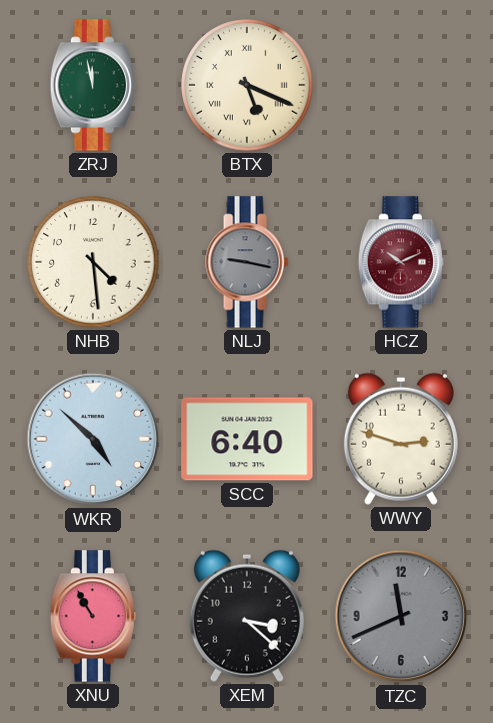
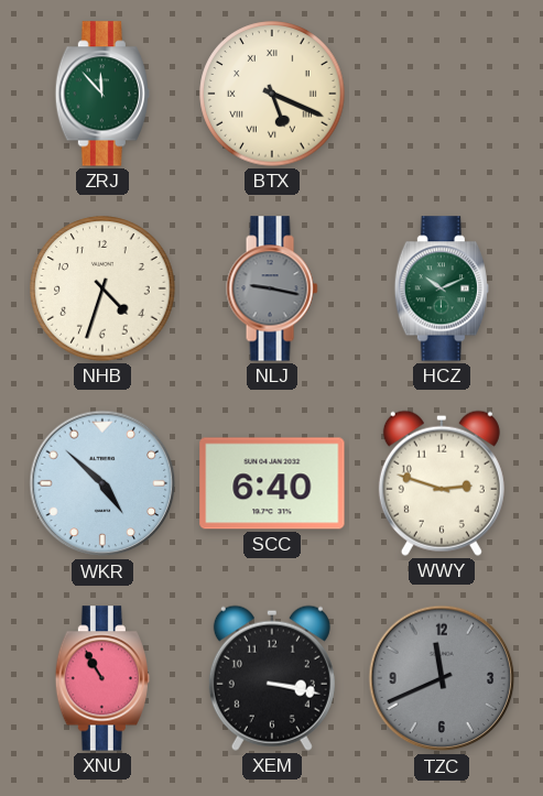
ZRJ: 11:58 -> 11:53
NHB: 4:29 -> 4:33
HCZ dial: burgundy -> green
XEM: 3:22 -> 3:17
